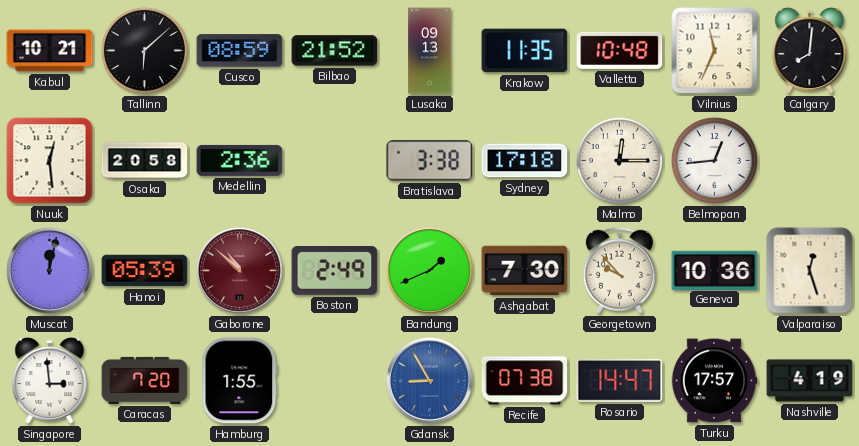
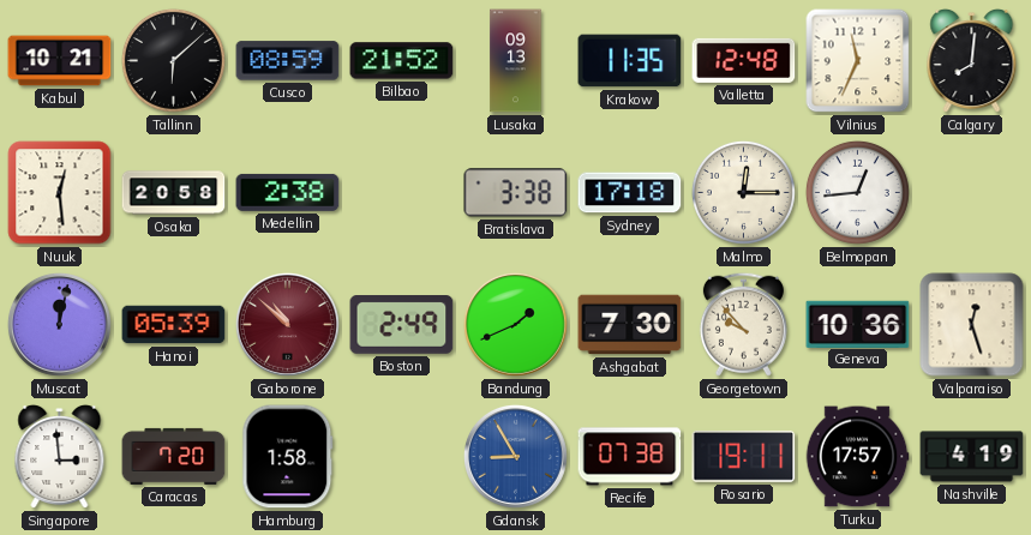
Valletta: 10:48 -> 12:48
Medellin: 2:36 -> 2:38
Hamburg: 1:55 -> 1:58
Rosario: 14:47 -> 19:11
